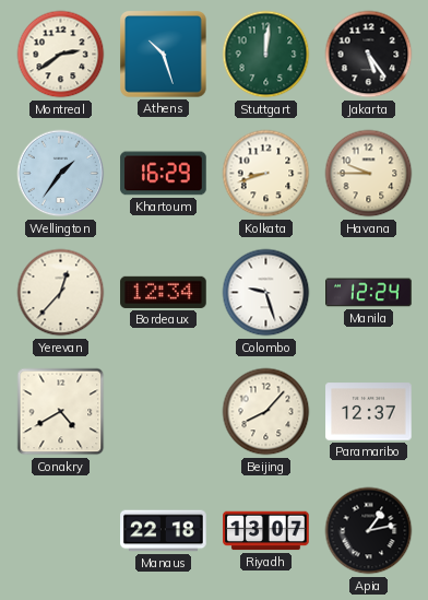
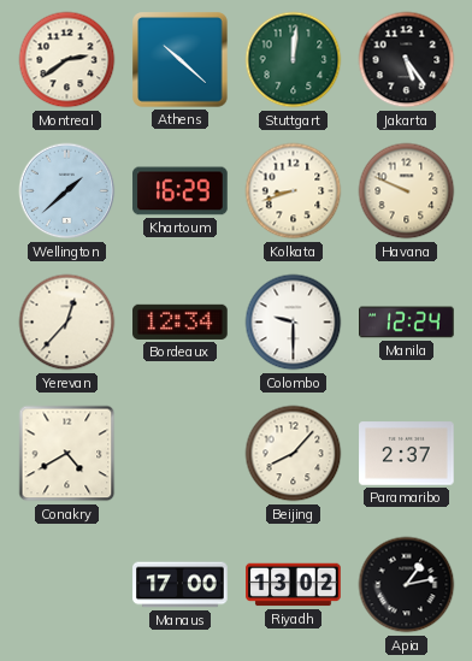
Athens: 10:27 -> 10:22
Wellington: 1:36 -> 1:38
Havana: 9:45 -> 9:49
Colombo: 9:27 -> 9:30
Paramaribo: 12:37 -> 2:37
Manaus: 22:18 -> 17:00
Riyadh: 13:07 -> 13:02
